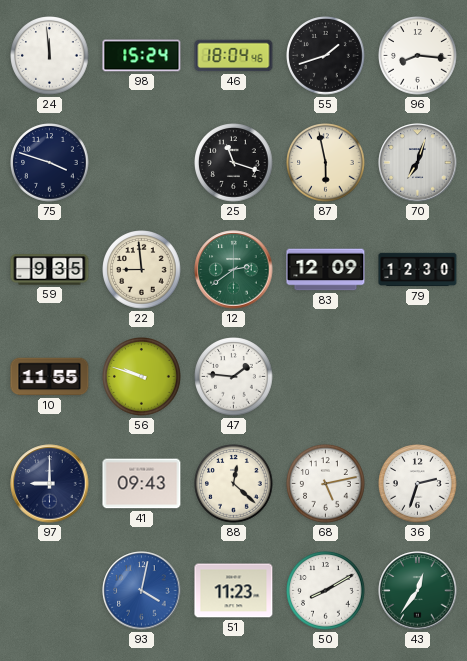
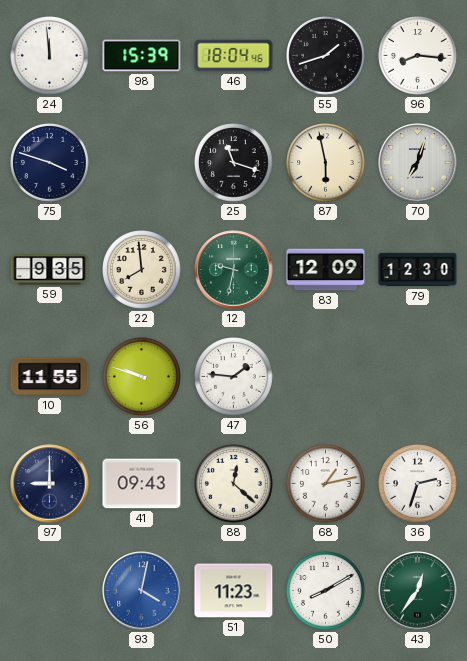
98: 15:24 -> 15:39
22: 8:59 -> 7:59
12: 2:39 -> 9:32
68: 5:13 -> 1:13
